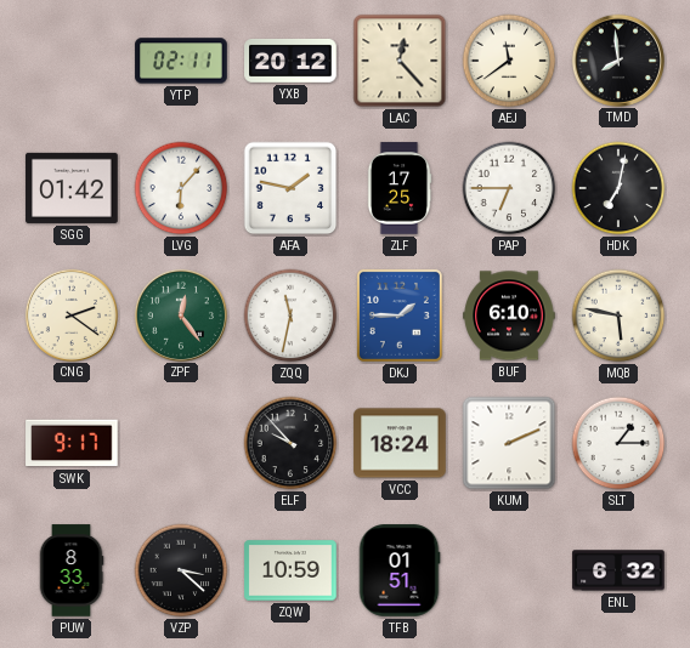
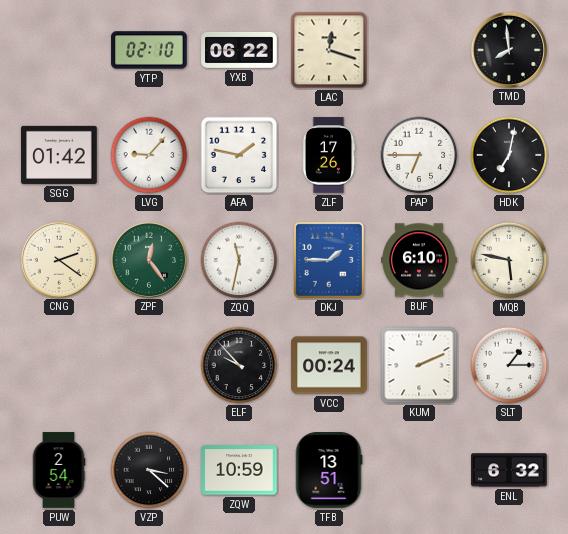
YTP: 02:11 -> 02:10
YXB: 20:12 -> 06:22
LAC: 12:23 -> 12:18
AEJ: 11:39 -> none
LVG: 6:07 -> 9:07
ZLF: 17:25 -> 17:26
SWK: 9:17 -> none
VCC: 18:24 -> 00:24
PUW: 8:33 -> 2:54
TFB: 01:51 -> 13:51
